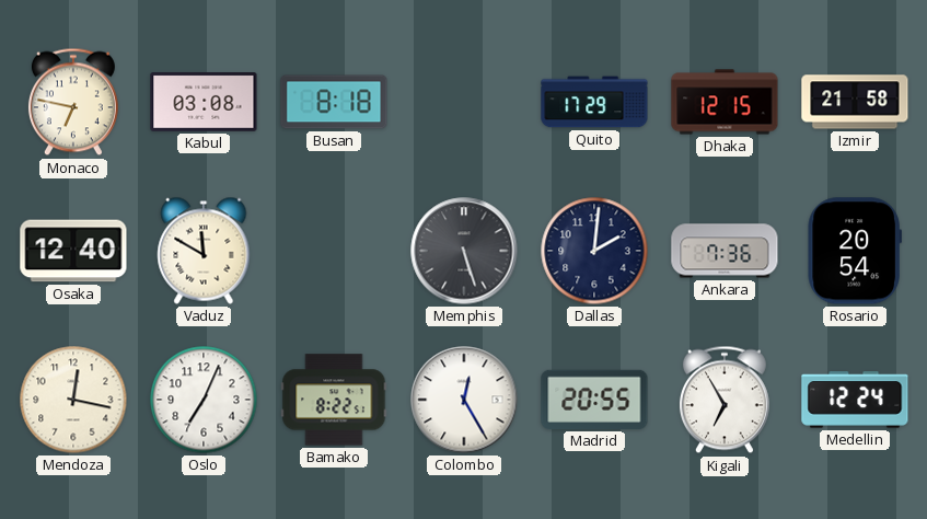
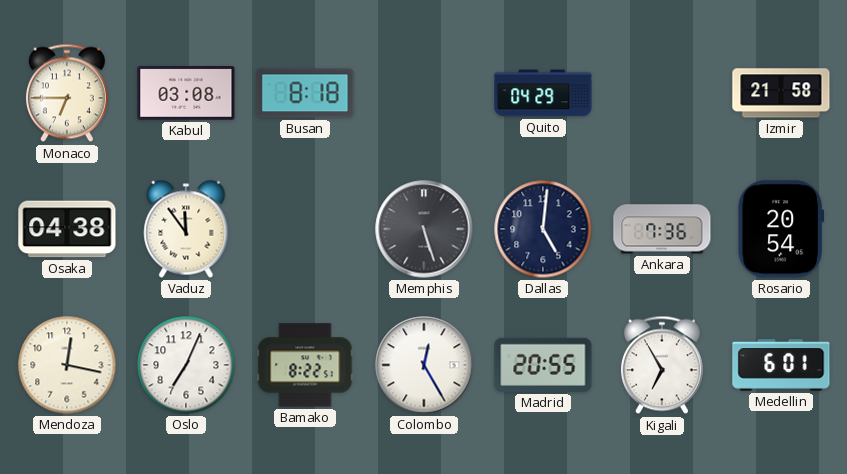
Monaco: 6:47 -> 6:45
Quito: 17:29 -> 04:29
Dhaka: 12:15 -> none
Osaka: 12:40 -> 04:38
Vaduz: 11:50 -> 11:54
Dallas: 2:01 -> 5:01
Medellin: 12:24 -> 6:01
